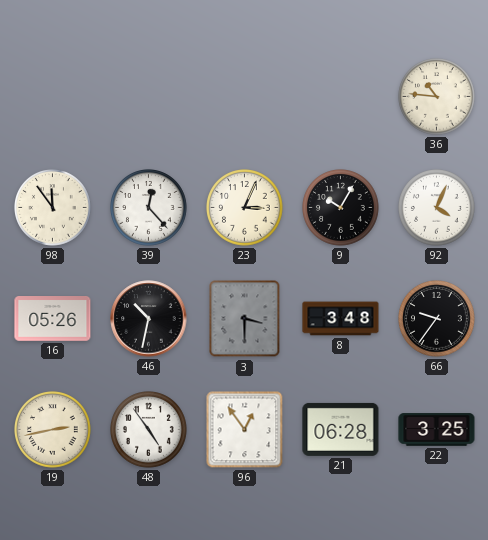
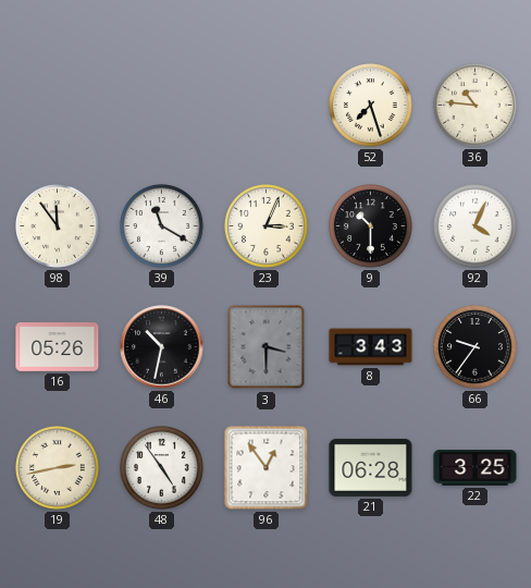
52: none -> 7:27
39: 12:23 -> 11:20
9: 10:05 -> 10:30
8: 3:48 -> 3:43
